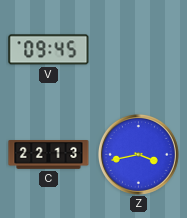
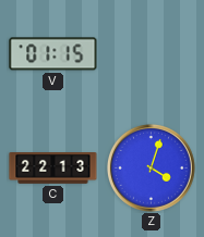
V: 09:45 -> 01:15
Z: 3:43 -> 4:03
